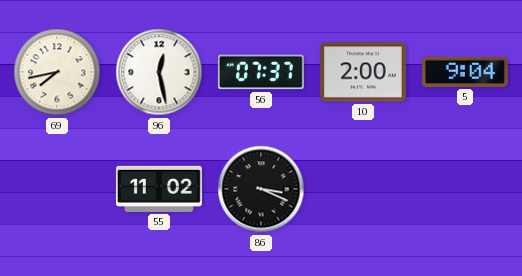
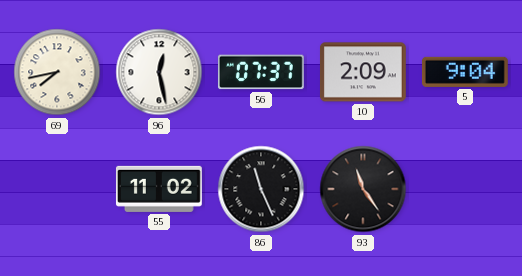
10: 2:00 -> 2:09
86: 3:19 -> 11:26
93: none -> 11:24
